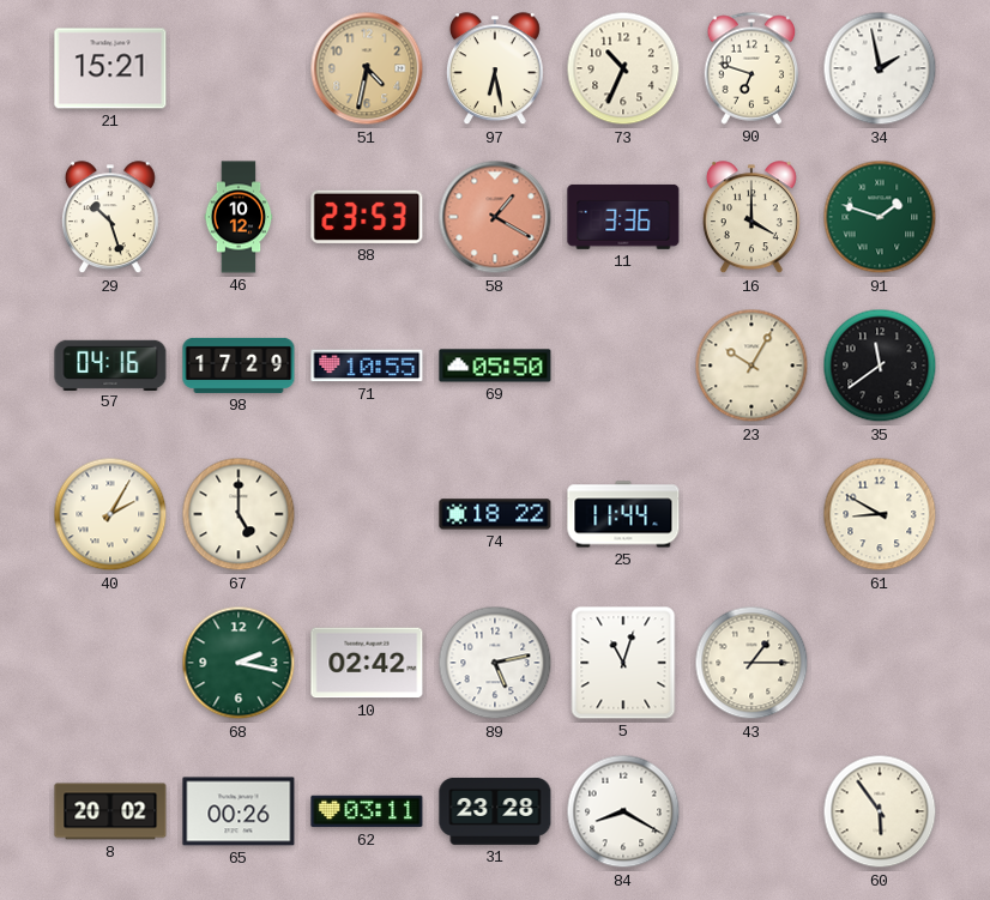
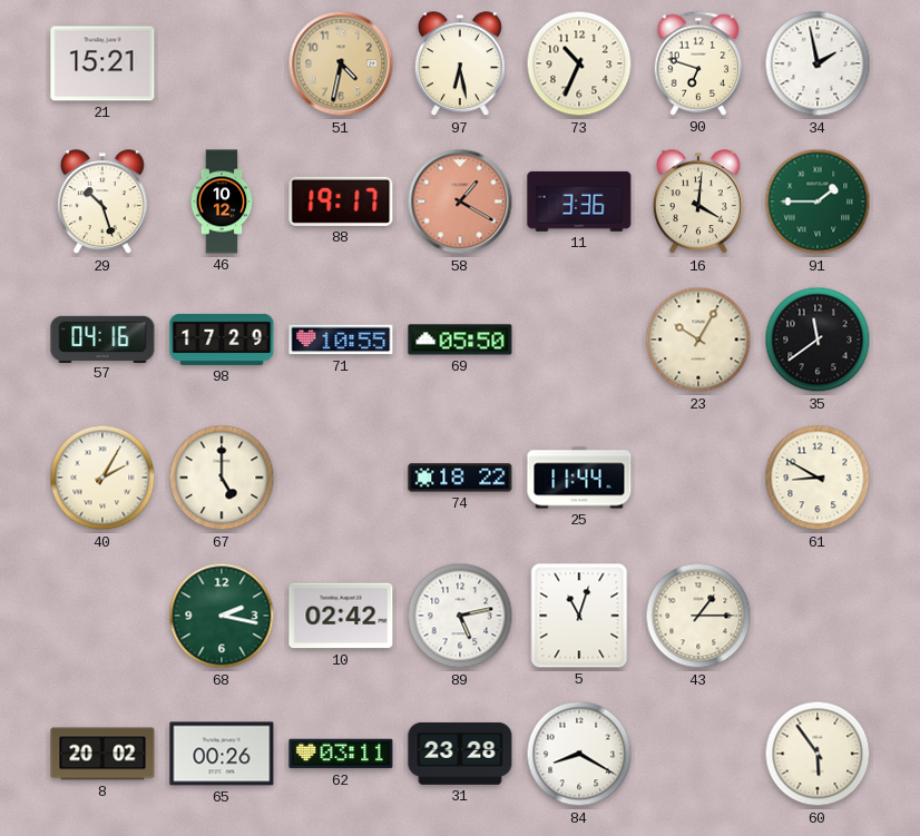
88: 23:53 -> 19:17
16: 4:00 -> 4:01
91: 1:48 -> 1:45
